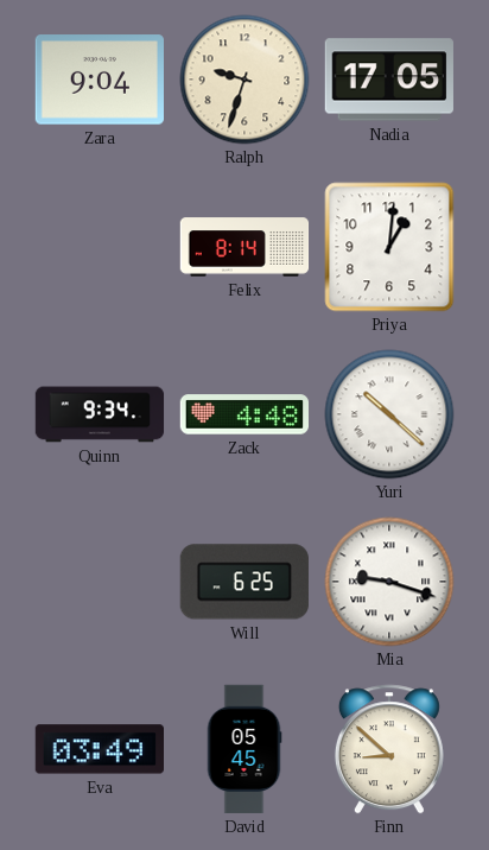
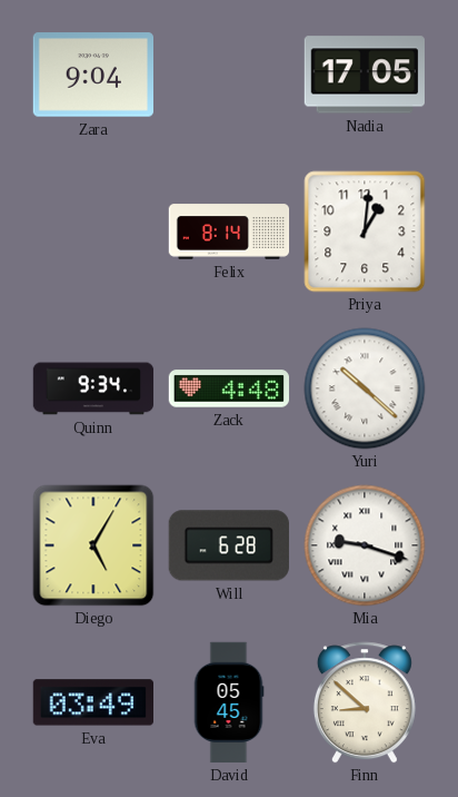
Ralph: 9:33 -> none
Diego: none -> 5:05
Will: 6:25 -> 6:28
